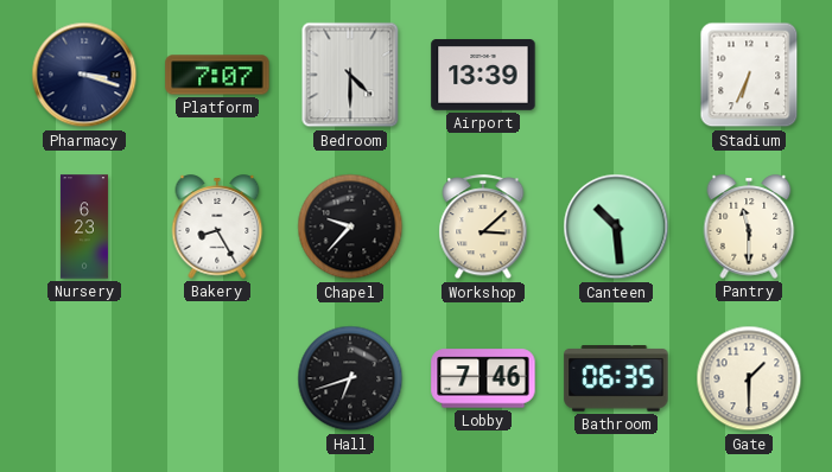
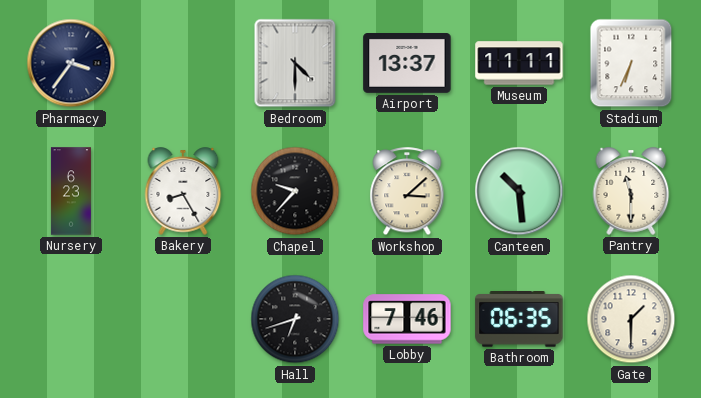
Pharmacy: 3:18 -> 3:36
Platform: 7:07 -> none
Airport: 13:39 -> 13:37
Museum: none -> 11:11
